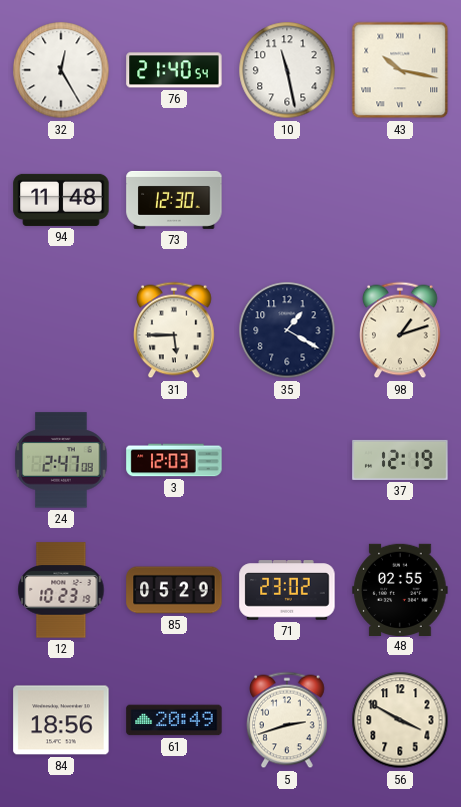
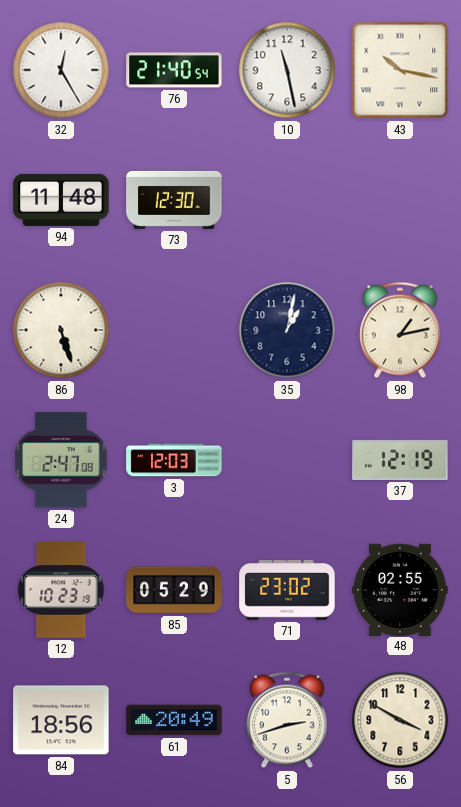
86: none -> 5:27
31: 5:45 -> none
35: 1:20 -> 1:02
98: 1:12 -> 1:13
